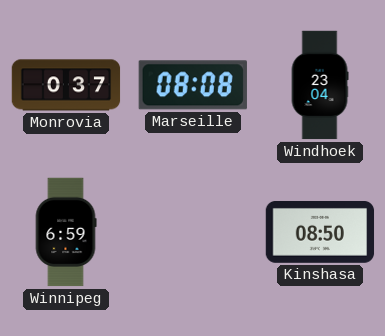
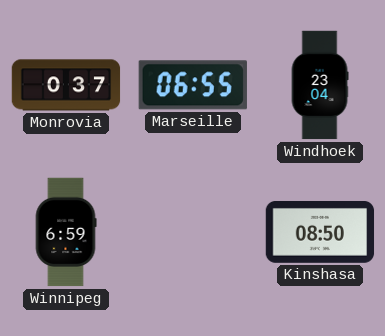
Marseille: 08:08 -> 06:55
